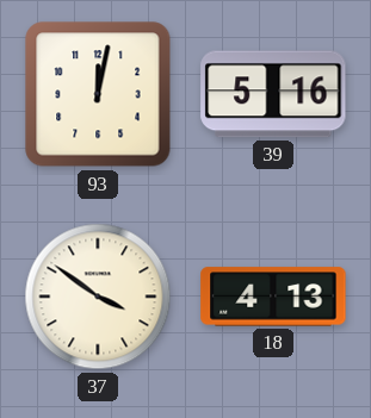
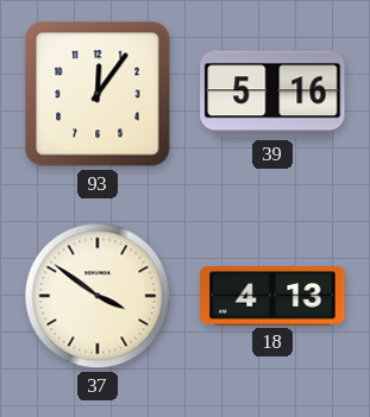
93: 12:02 -> 12:06
